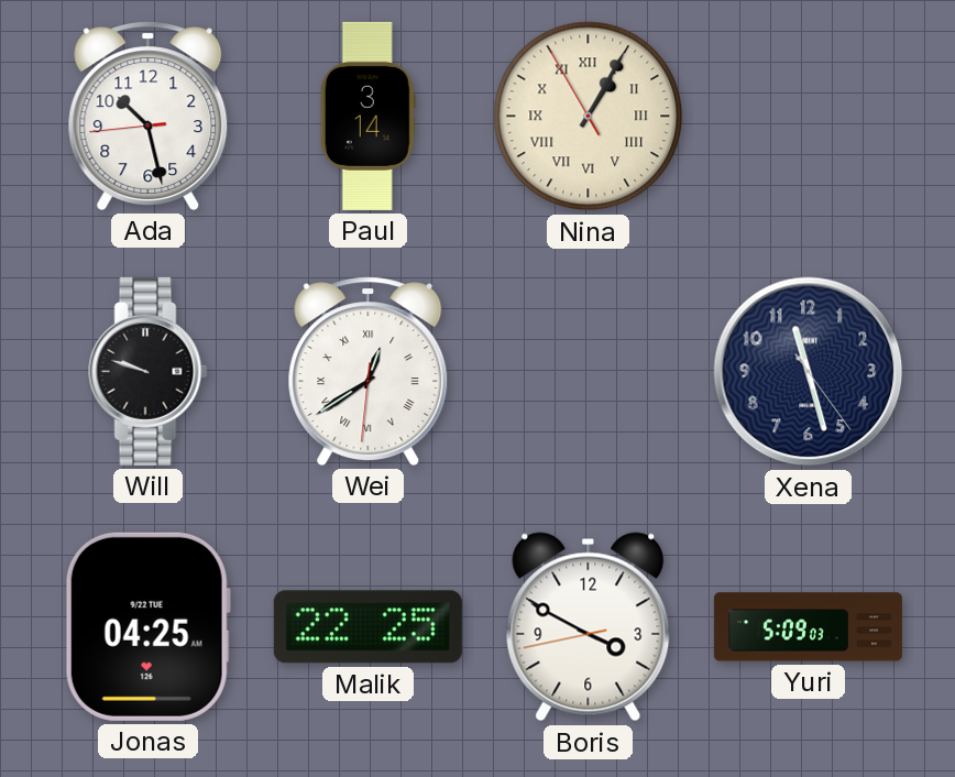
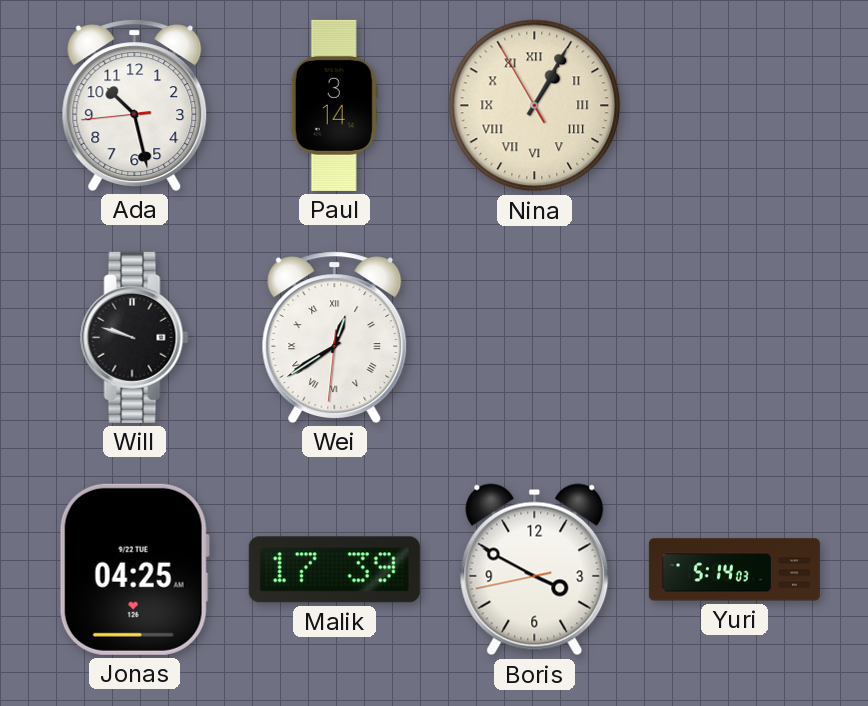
Xena: 11:27 -> none
Malik: 22:25 -> 17:39
Yuri: 5:09 -> 5:14
